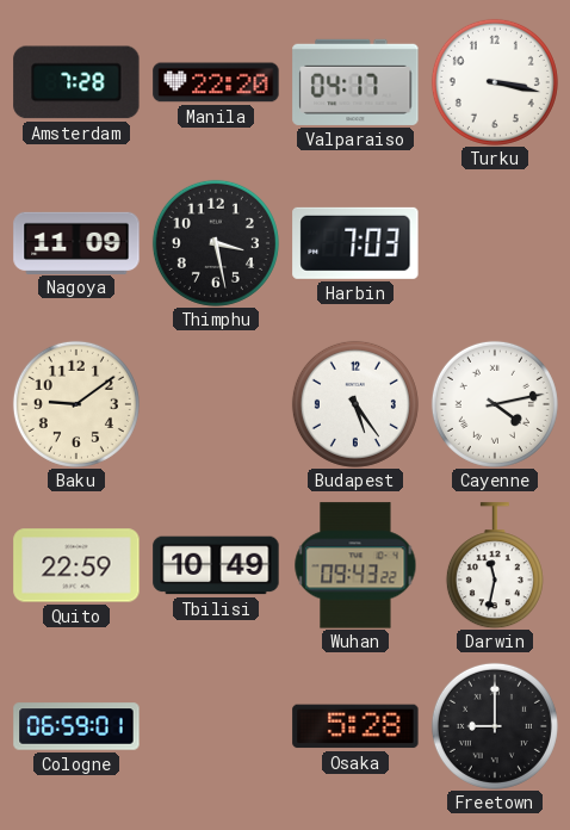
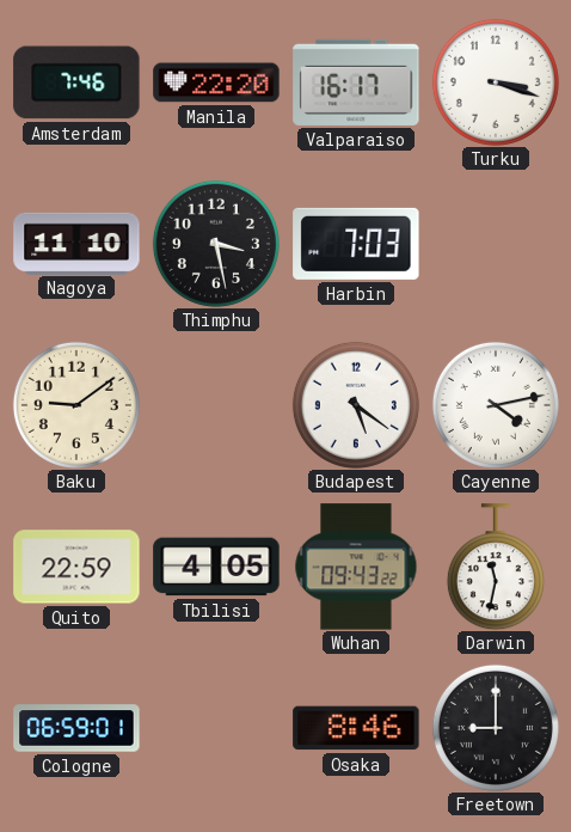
Amsterdam: 7:28 -> 7:46
Valparaiso: 04:17 -> 16:17
Turku: 3:17 -> 3:18
Nagoya: 11:09 -> 11:10
Budapest: 5:24 -> 5:21
Tbilisi: 10:49 -> 4:05
Osaka: 5:28 -> 8:46
